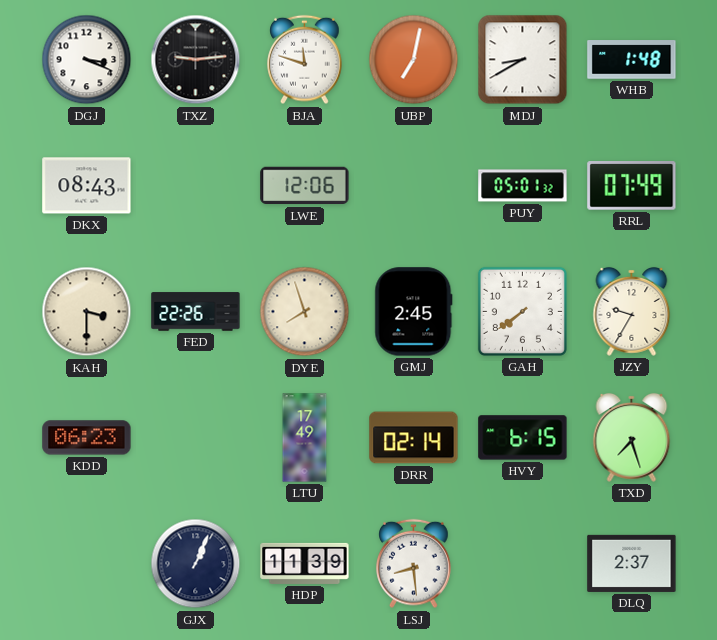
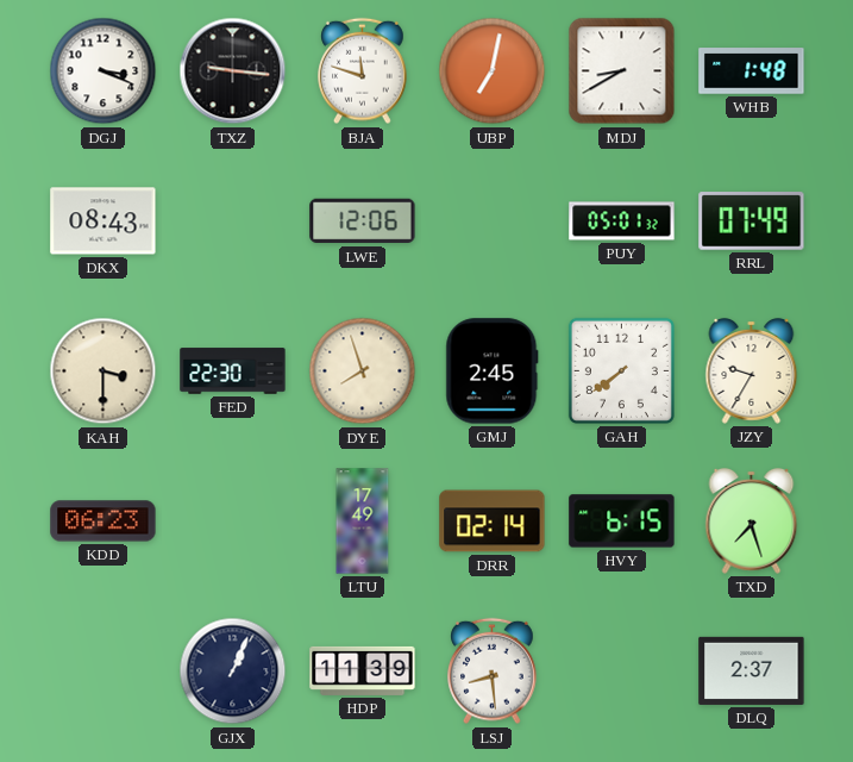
TXZ: 9:14 -> 9:16
FED: 22:26 -> 22:30
